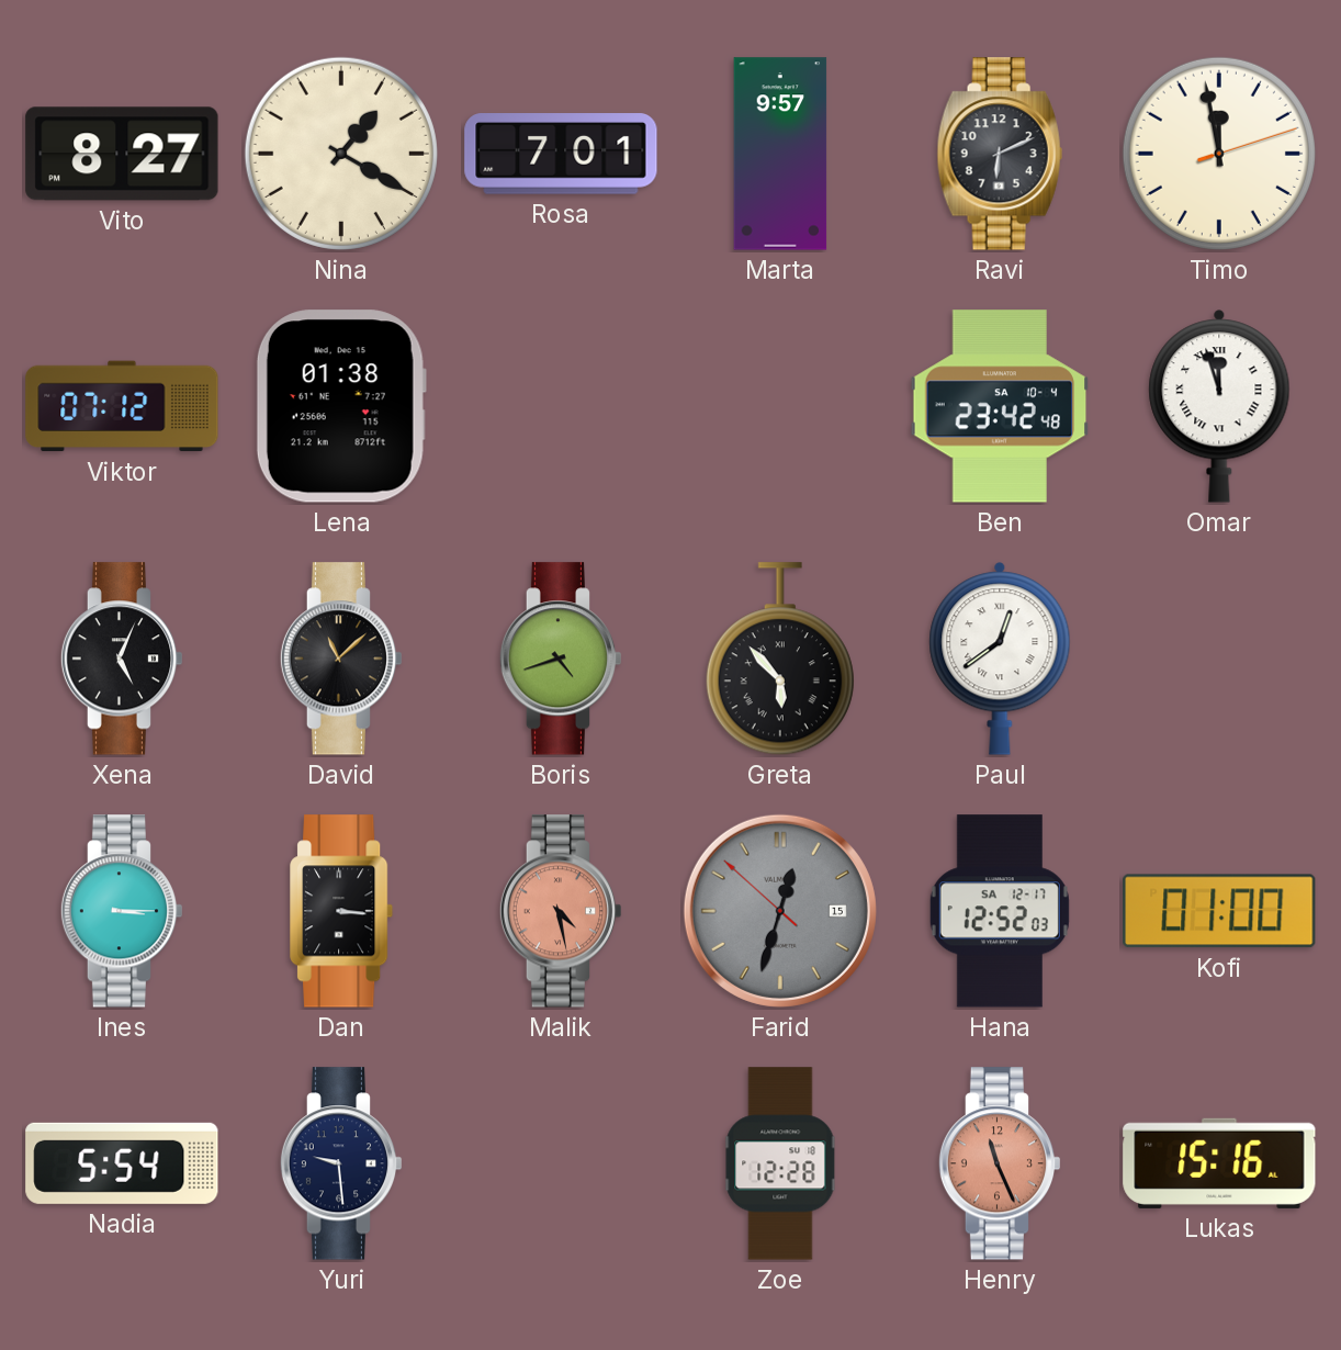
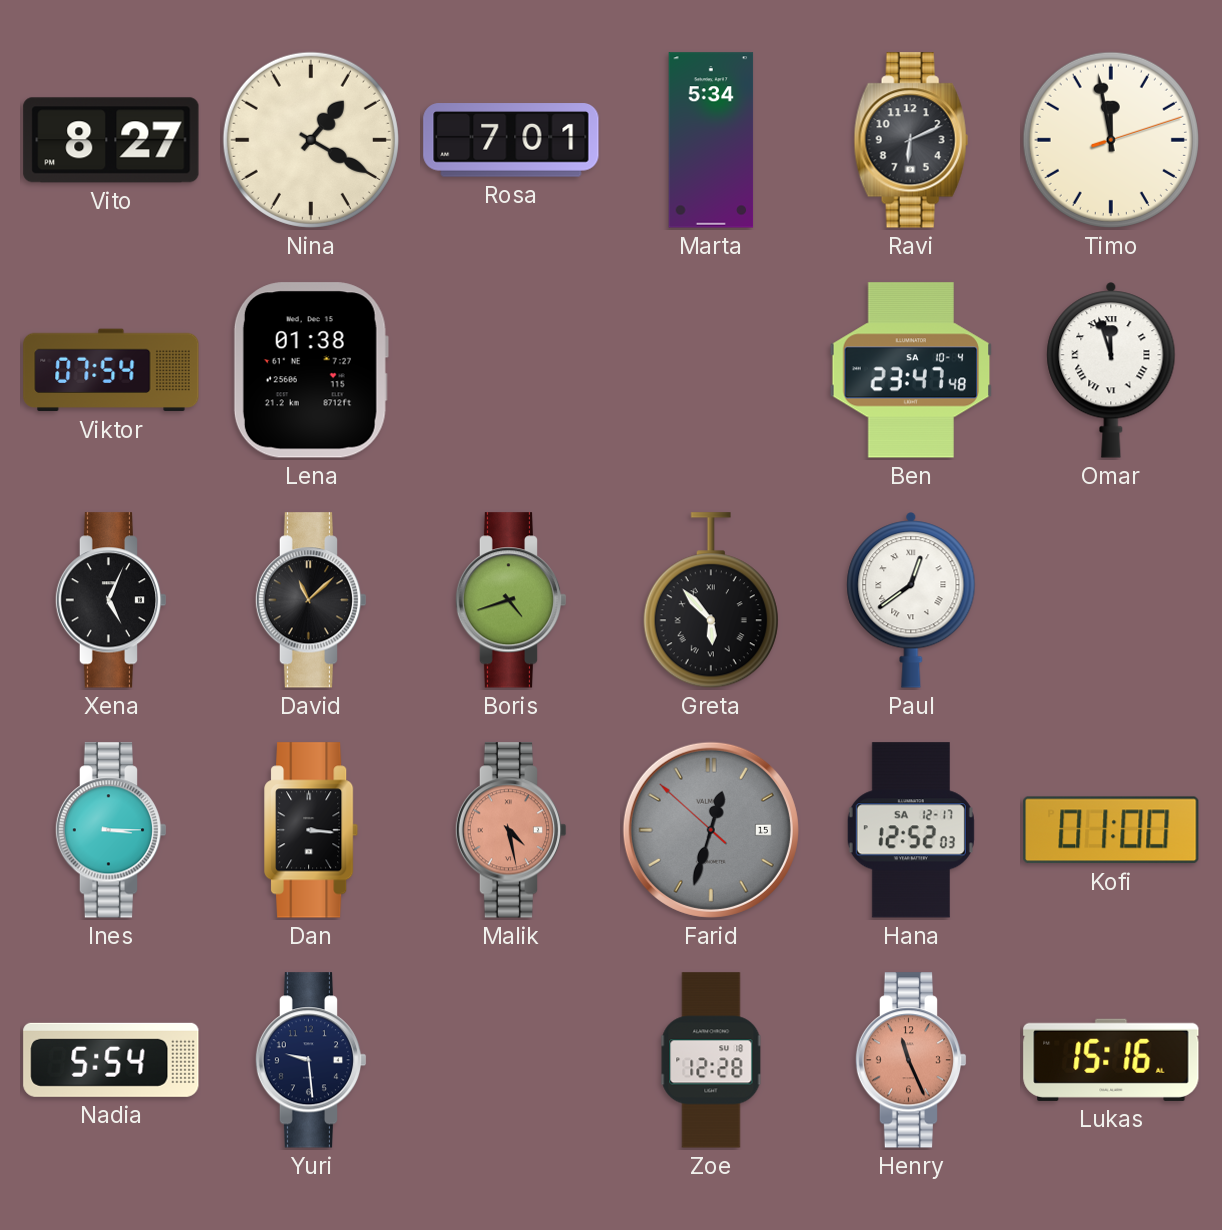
Marta: 9:57 -> 5:34
Viktor: 07:12 -> 07:54
Ben: 23:42 -> 23:47
